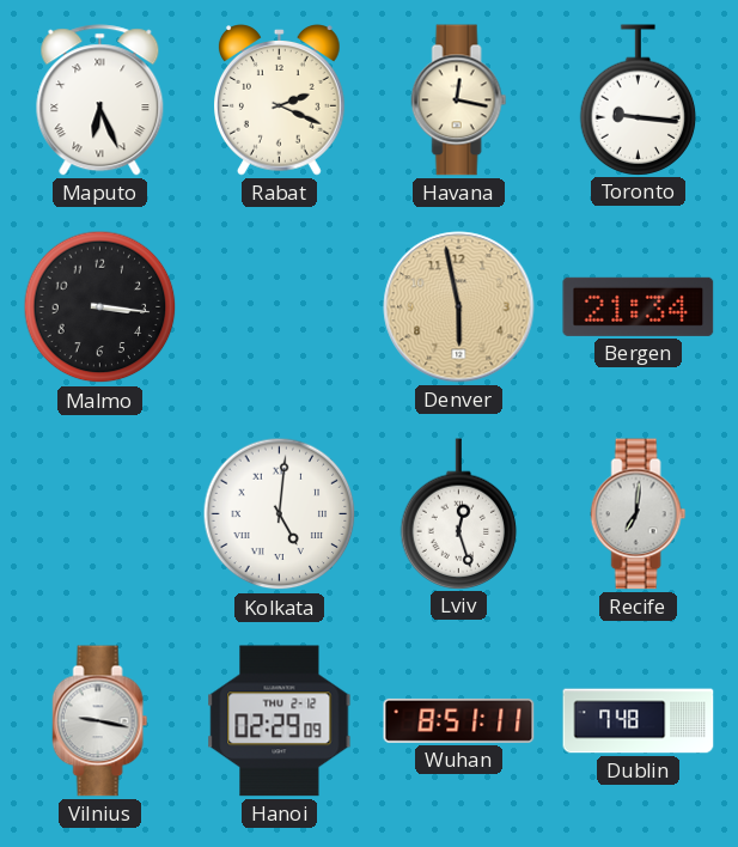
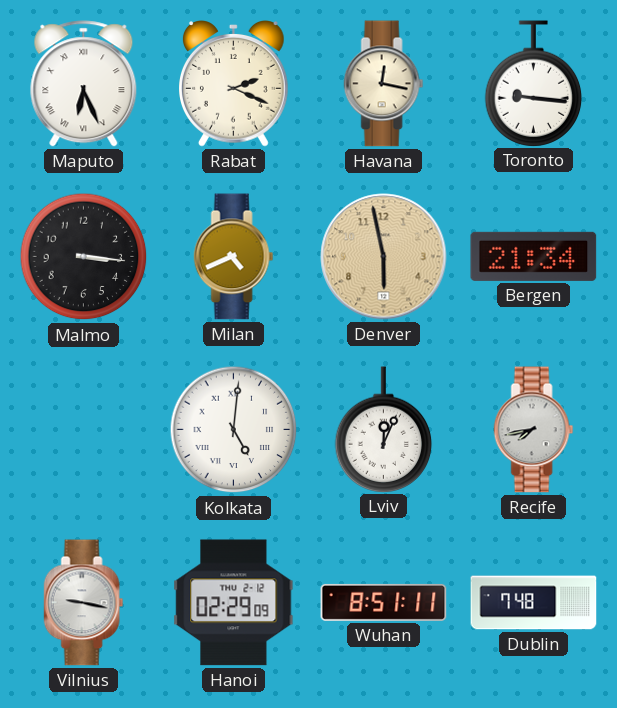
Milan: none -> 4:41
Lviv: 12:27 -> 12:04
Recife: 7:01 -> 7:43
